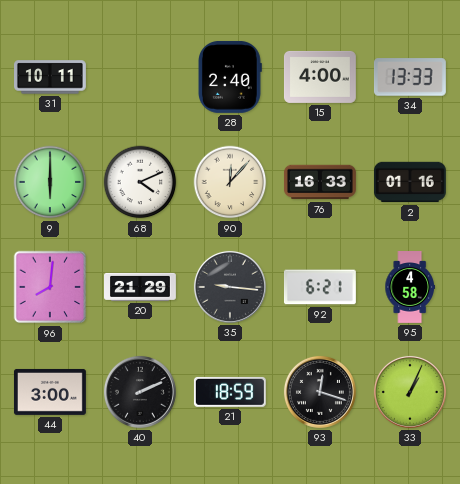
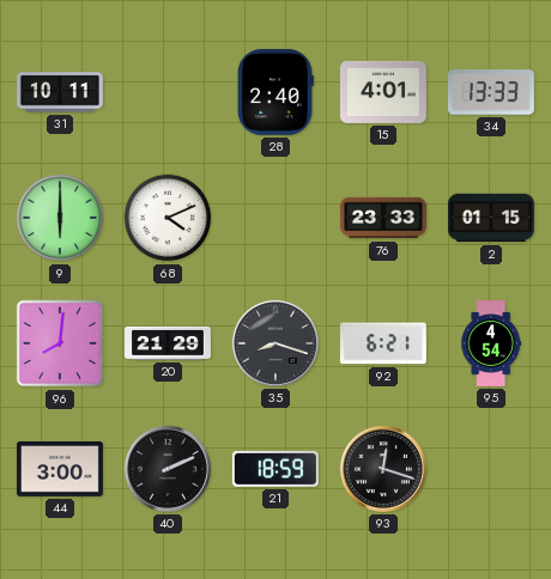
15: 4:00 -> 4:01
90: 12:07 -> none
76: 16:33 -> 23:33
2: 01:16 -> 01:15
35: 9:16 -> 8:18
95: 4:58 -> 4:54
33: 1:04 -> none
